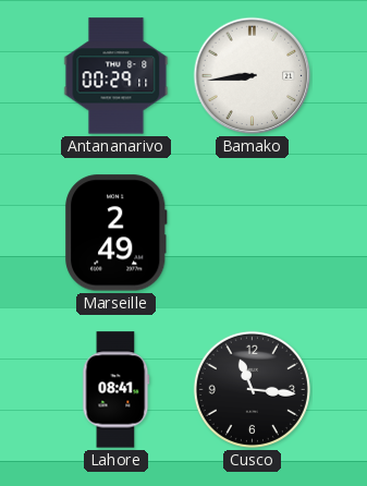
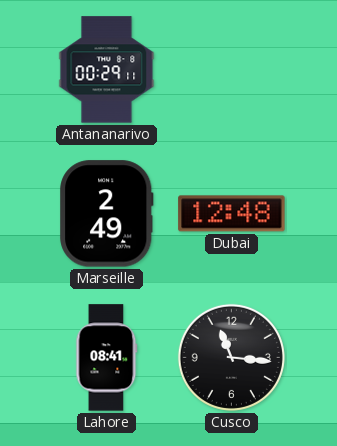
Bamako: 8:44 -> none
Dubai: none -> 12:48
